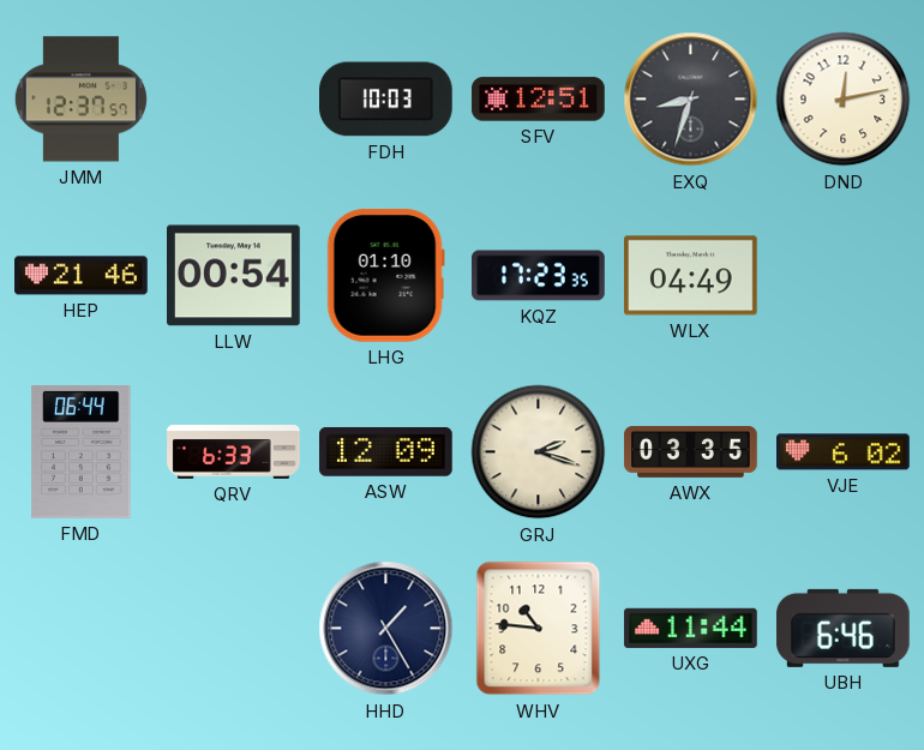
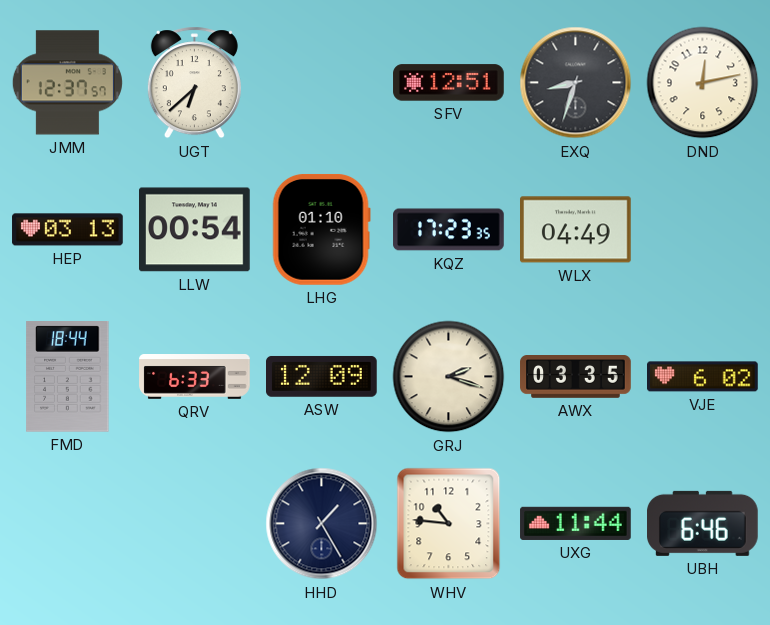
UGT: none -> 6:38
FDH: 10:03 -> none
HEP: 21:46 -> 03:13
FMD: 06:44 -> 18:44
